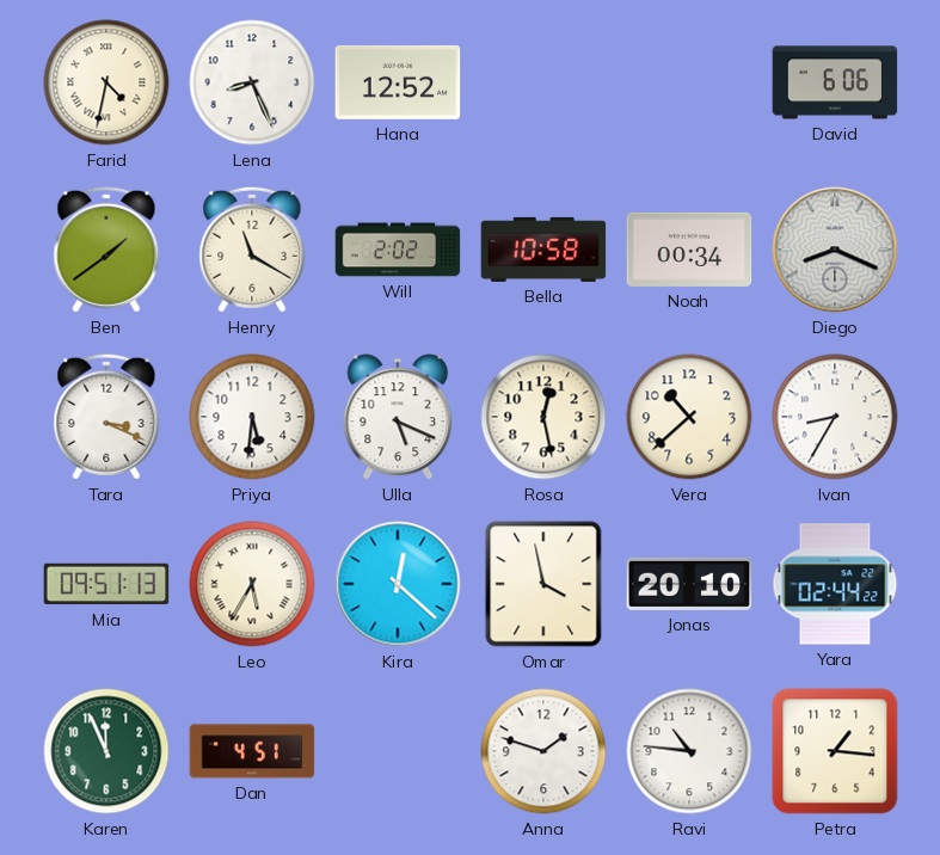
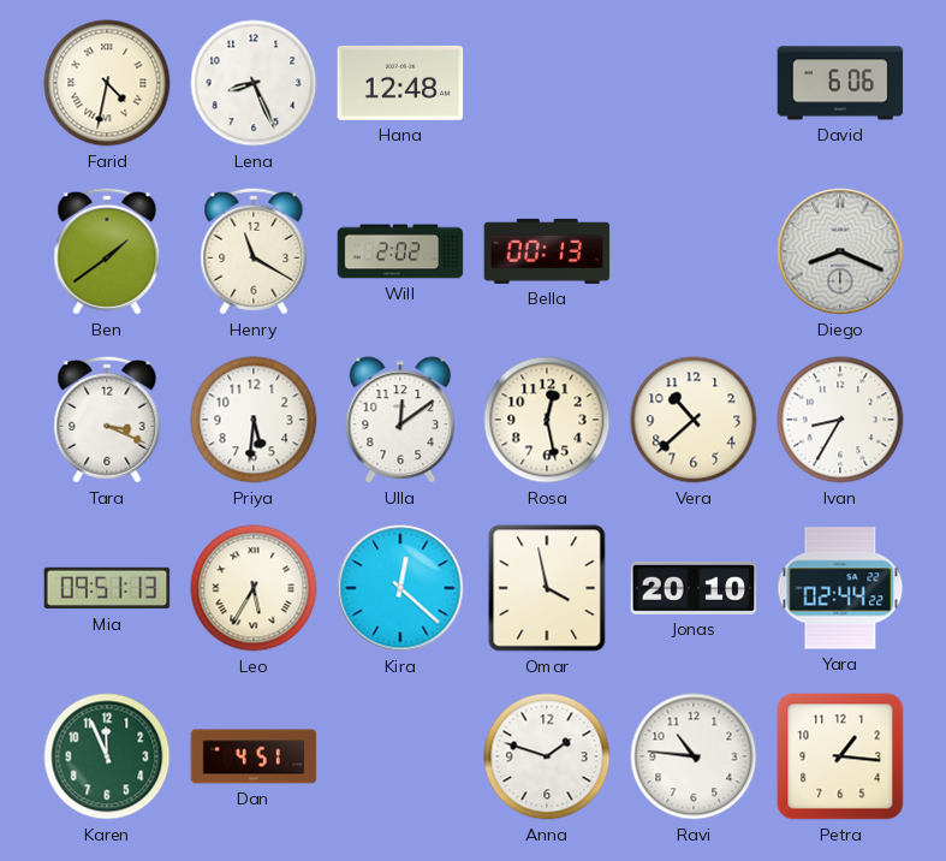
Hana: 12:52 -> 12:48
Bella: 10:58 -> 00:13
Noah: 00:34 -> none
Ulla: 5:19 -> 12:09
